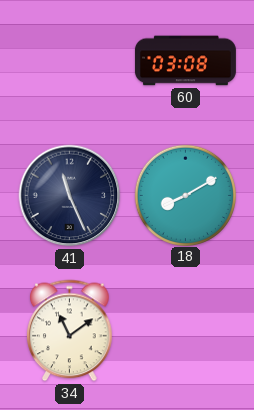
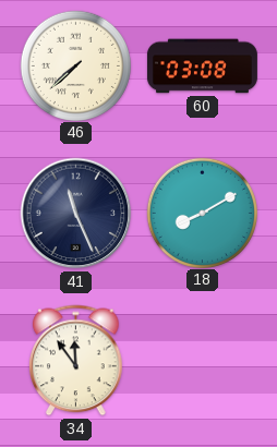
46: none -> 7:38
34: 11:09 -> 11:54
